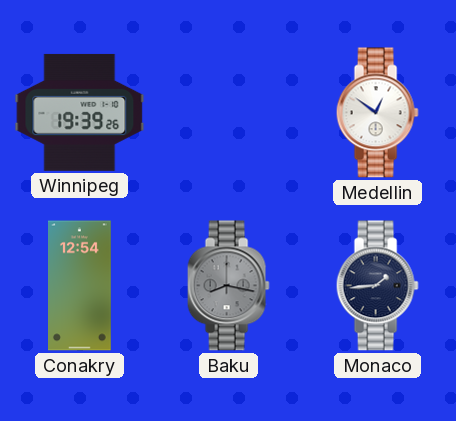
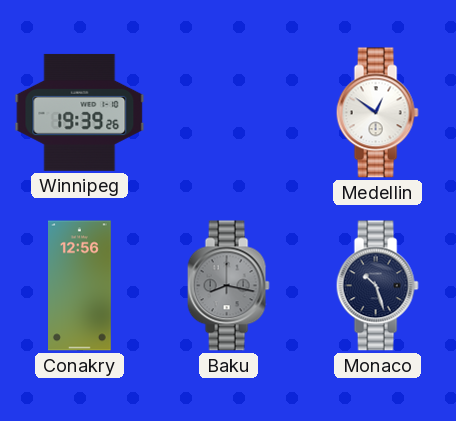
Conakry: 12:54 -> 12:56
Monaco: 1:44 -> 10:27
